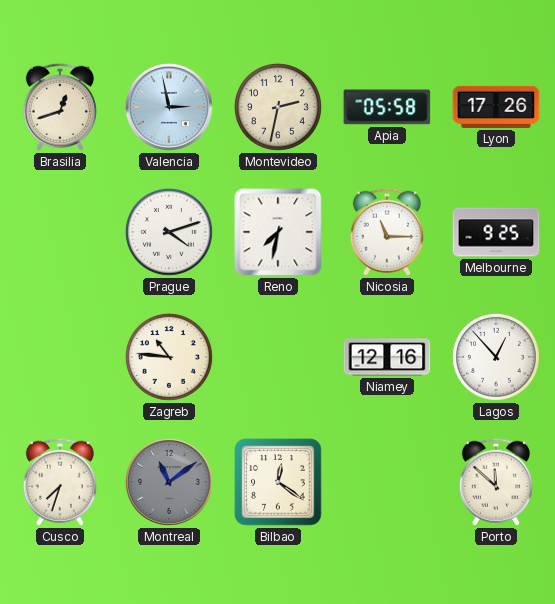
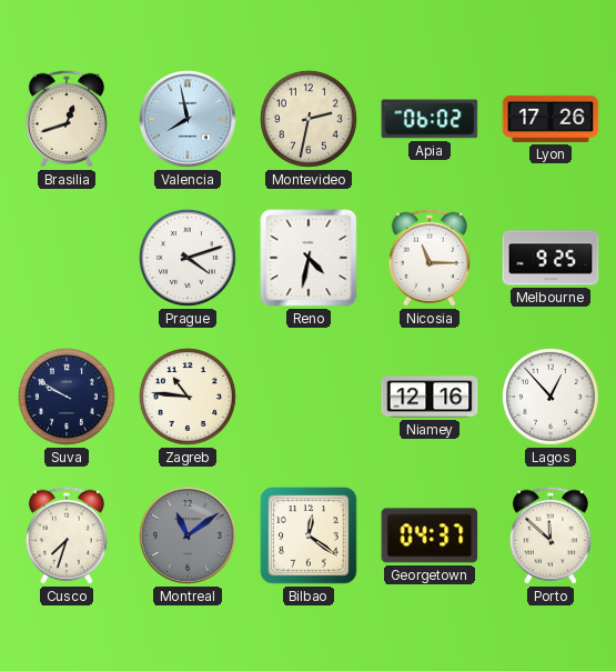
Valencia: 2:58 -> 7:58
Apia: 05:58 -> 06:02
Reno: 7:32 -> 4:32
Suva: none -> 9:50
Georgetown: none -> 04:37
